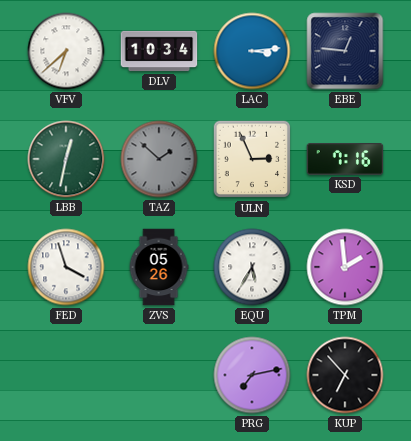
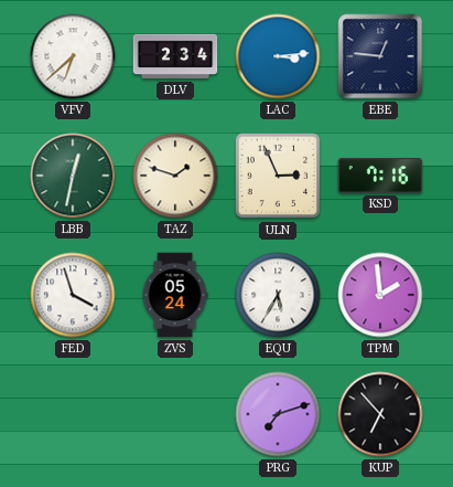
DLV: 10:34 -> 2:34
TAZ: 1:52 -> 1:48
TAZ dial: grey -> cream
ZVS: 05:26 -> 05:24
PRG: 7:13 -> 7:12
